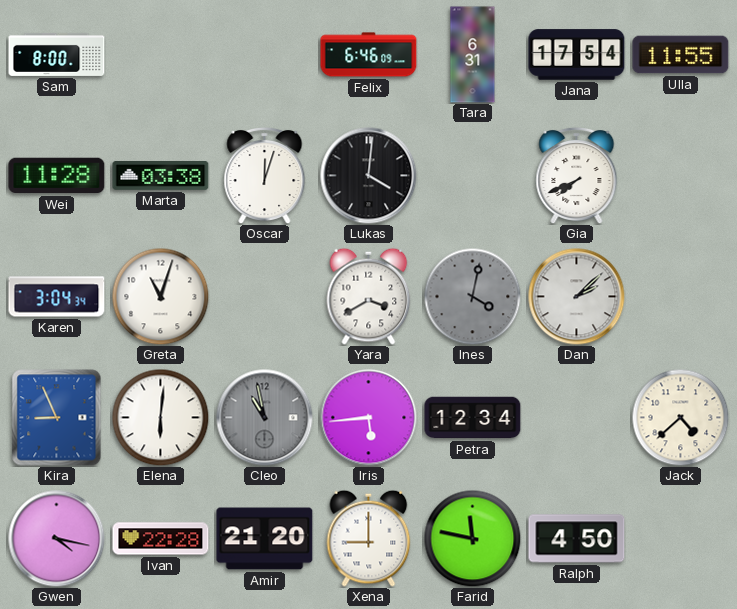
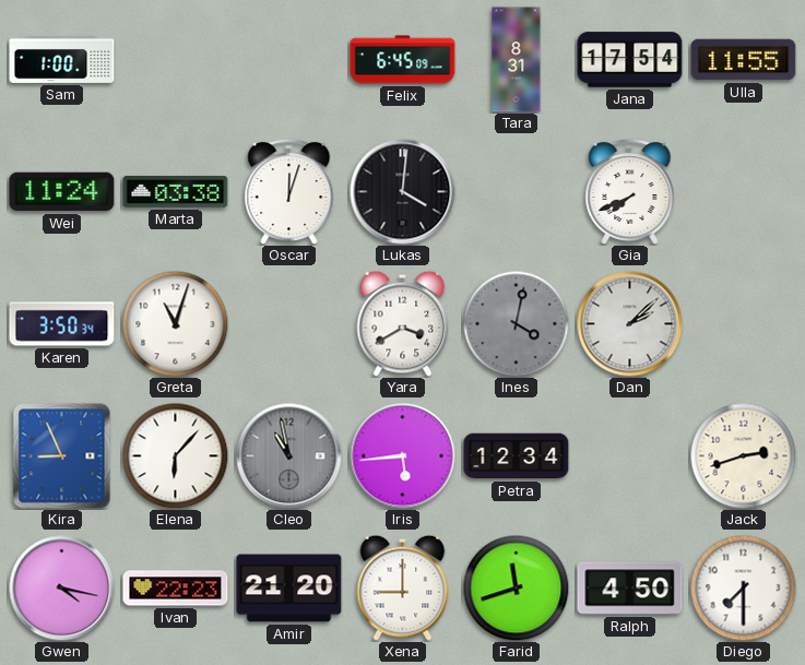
Sam: 8:00 -> 1:00
Felix: 6:46 -> 6:45
Tara: 6:31 -> 8:31
Wei: 11:28 -> 11:24
Karen: 3:04 -> 3:50
Elena: 6:01 -> 6:07
Jack: 4:38 -> 2:42
Ivan: 22:28 -> 22:23
Farid: 11:47 -> 11:42
Diego: none -> 7:30
